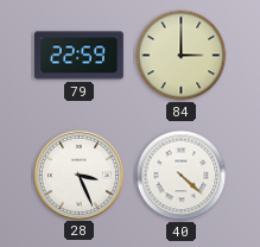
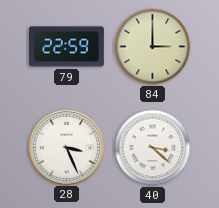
40: 4:22 -> 3:22
